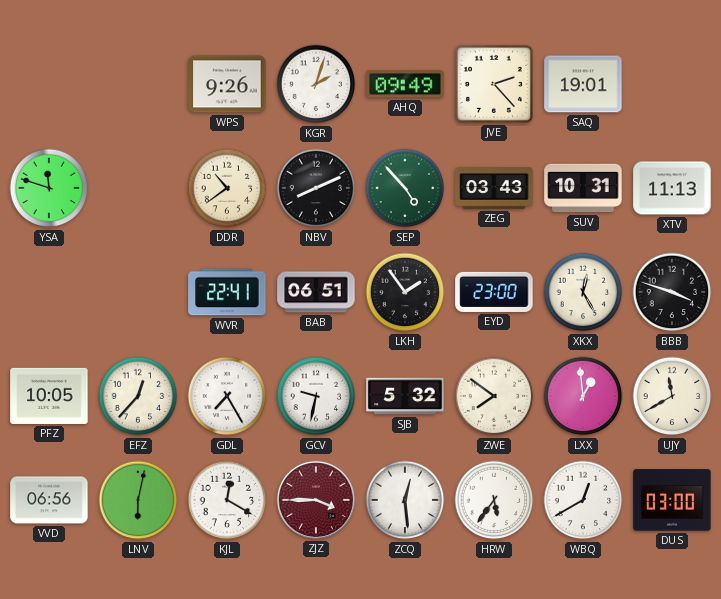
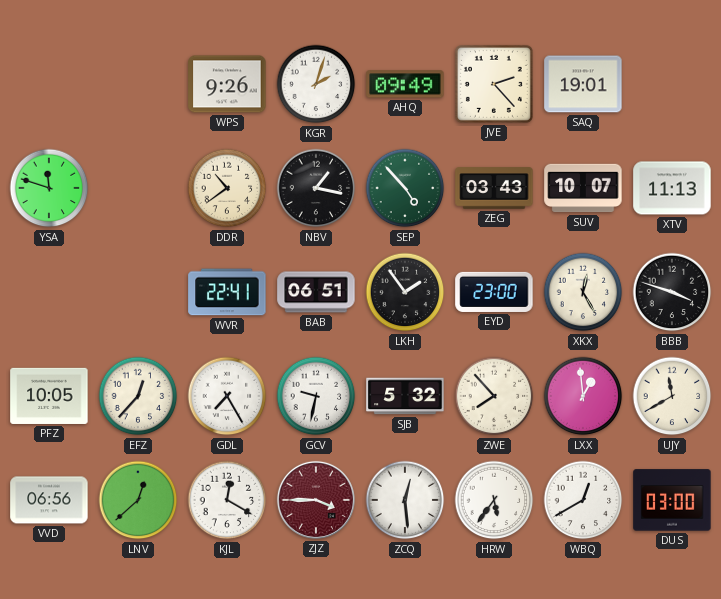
NBV: 8:11 -> 1:17
SUV: 10:31 -> 10:07
ZWE: 7:51 -> 7:53
LNV: 6:02 -> 12:38
